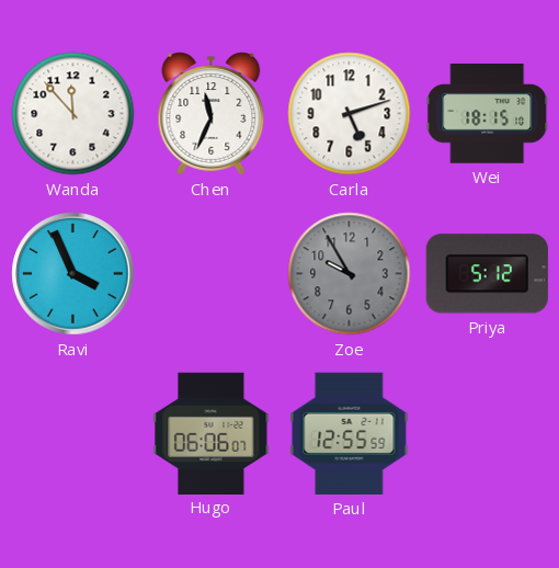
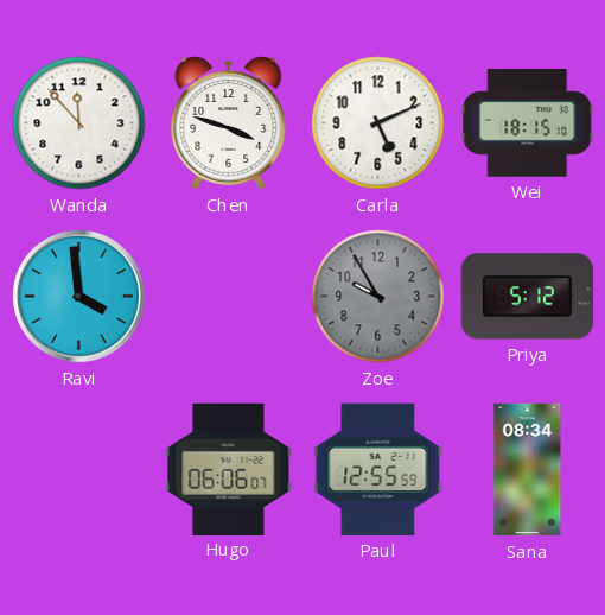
Chen: 11:34 -> 3:48
Carla: 5:12 -> 5:11
Ravi: 3:56 -> 3:59
Sana: none -> 08:34
